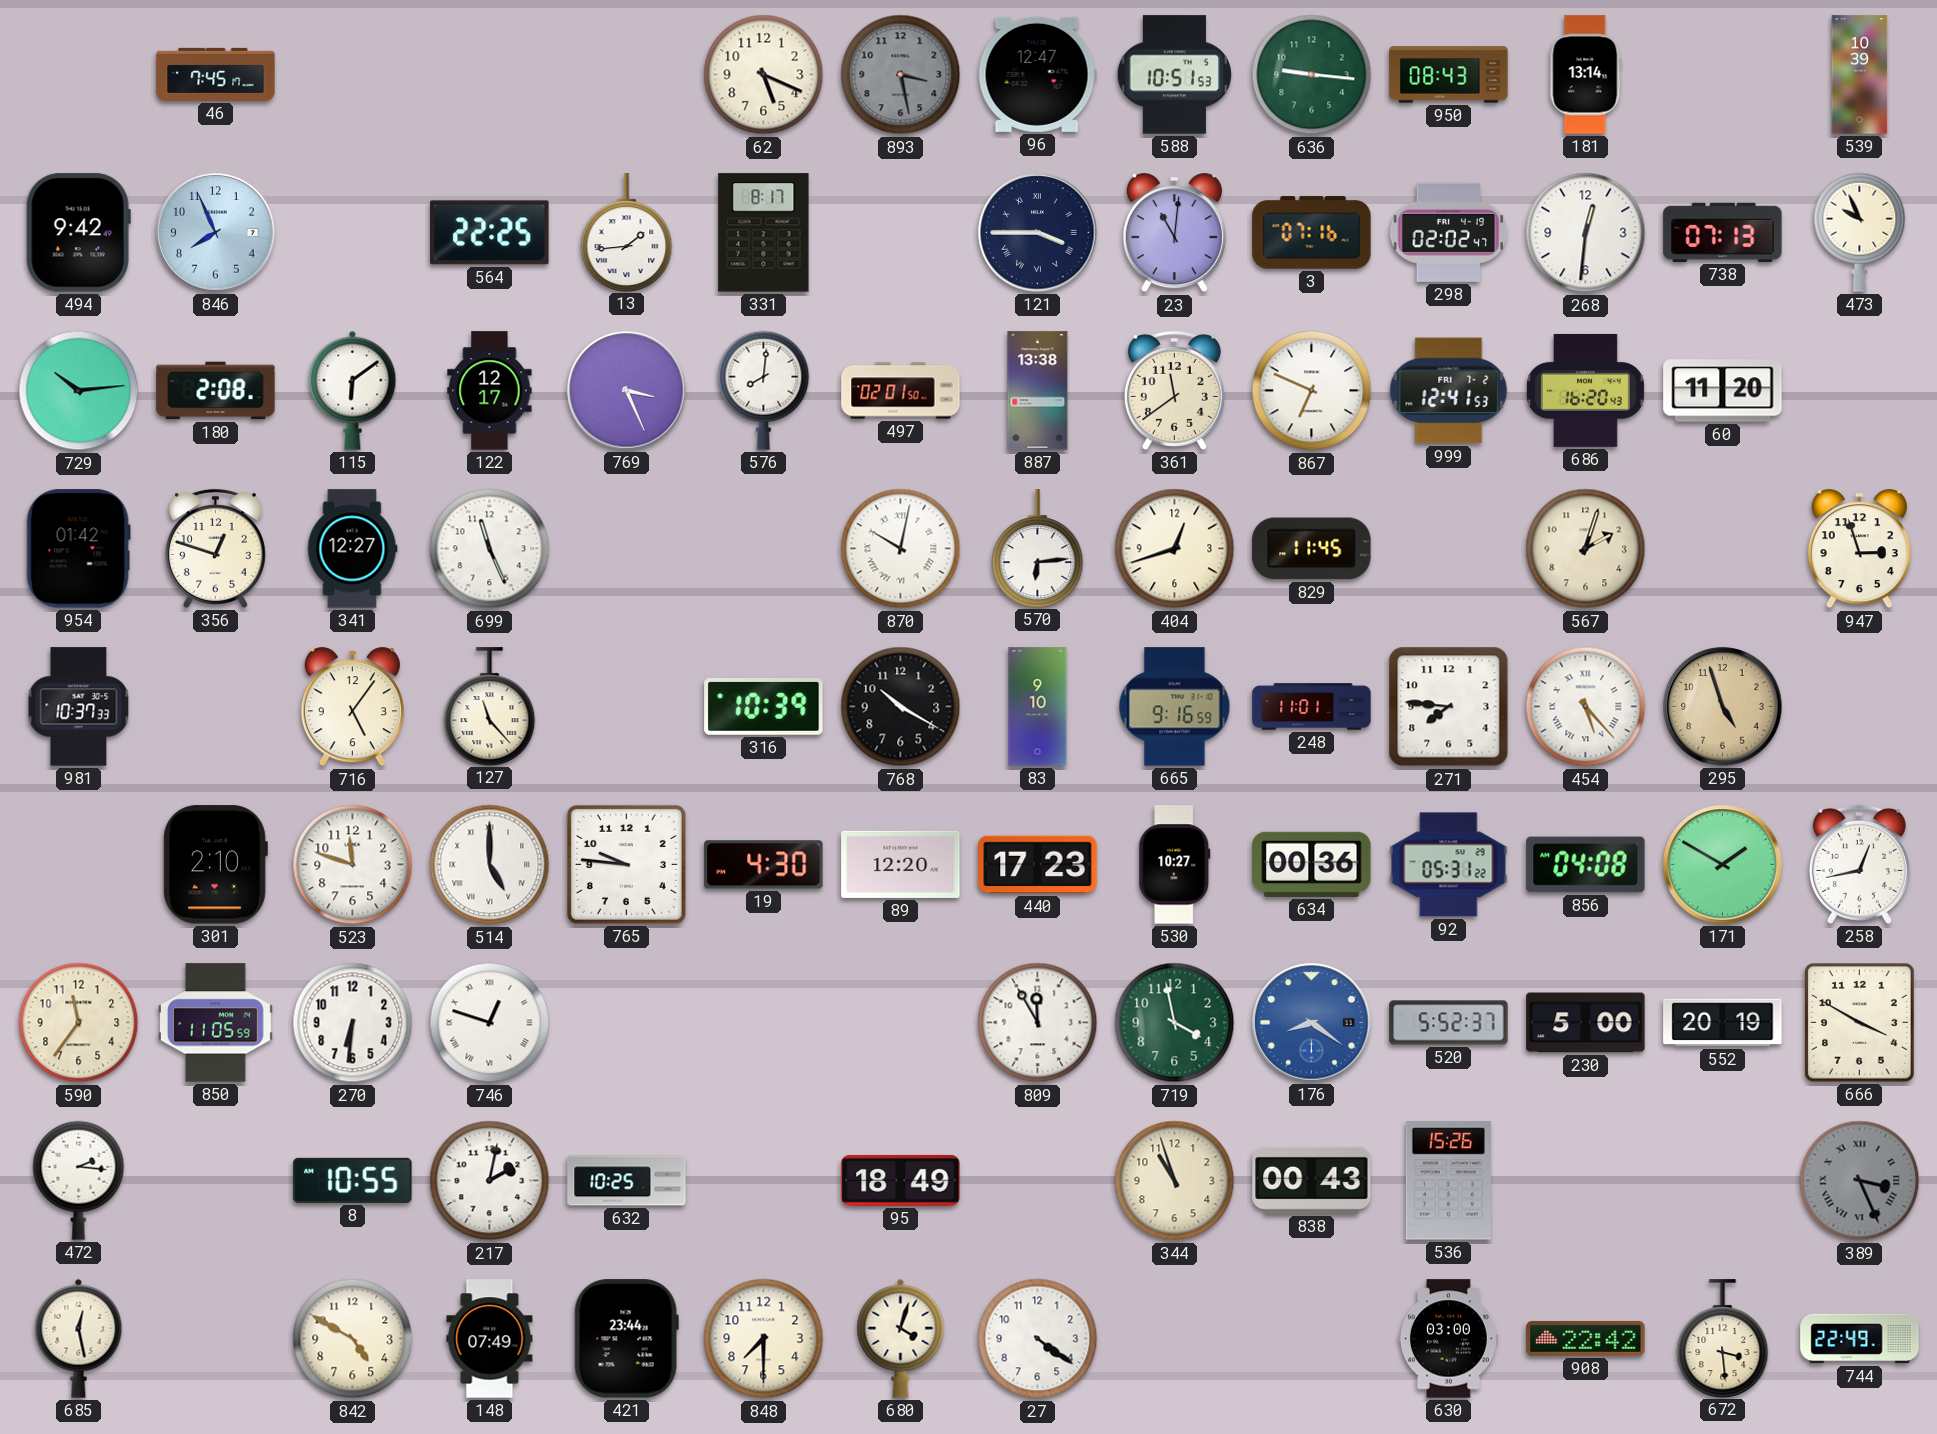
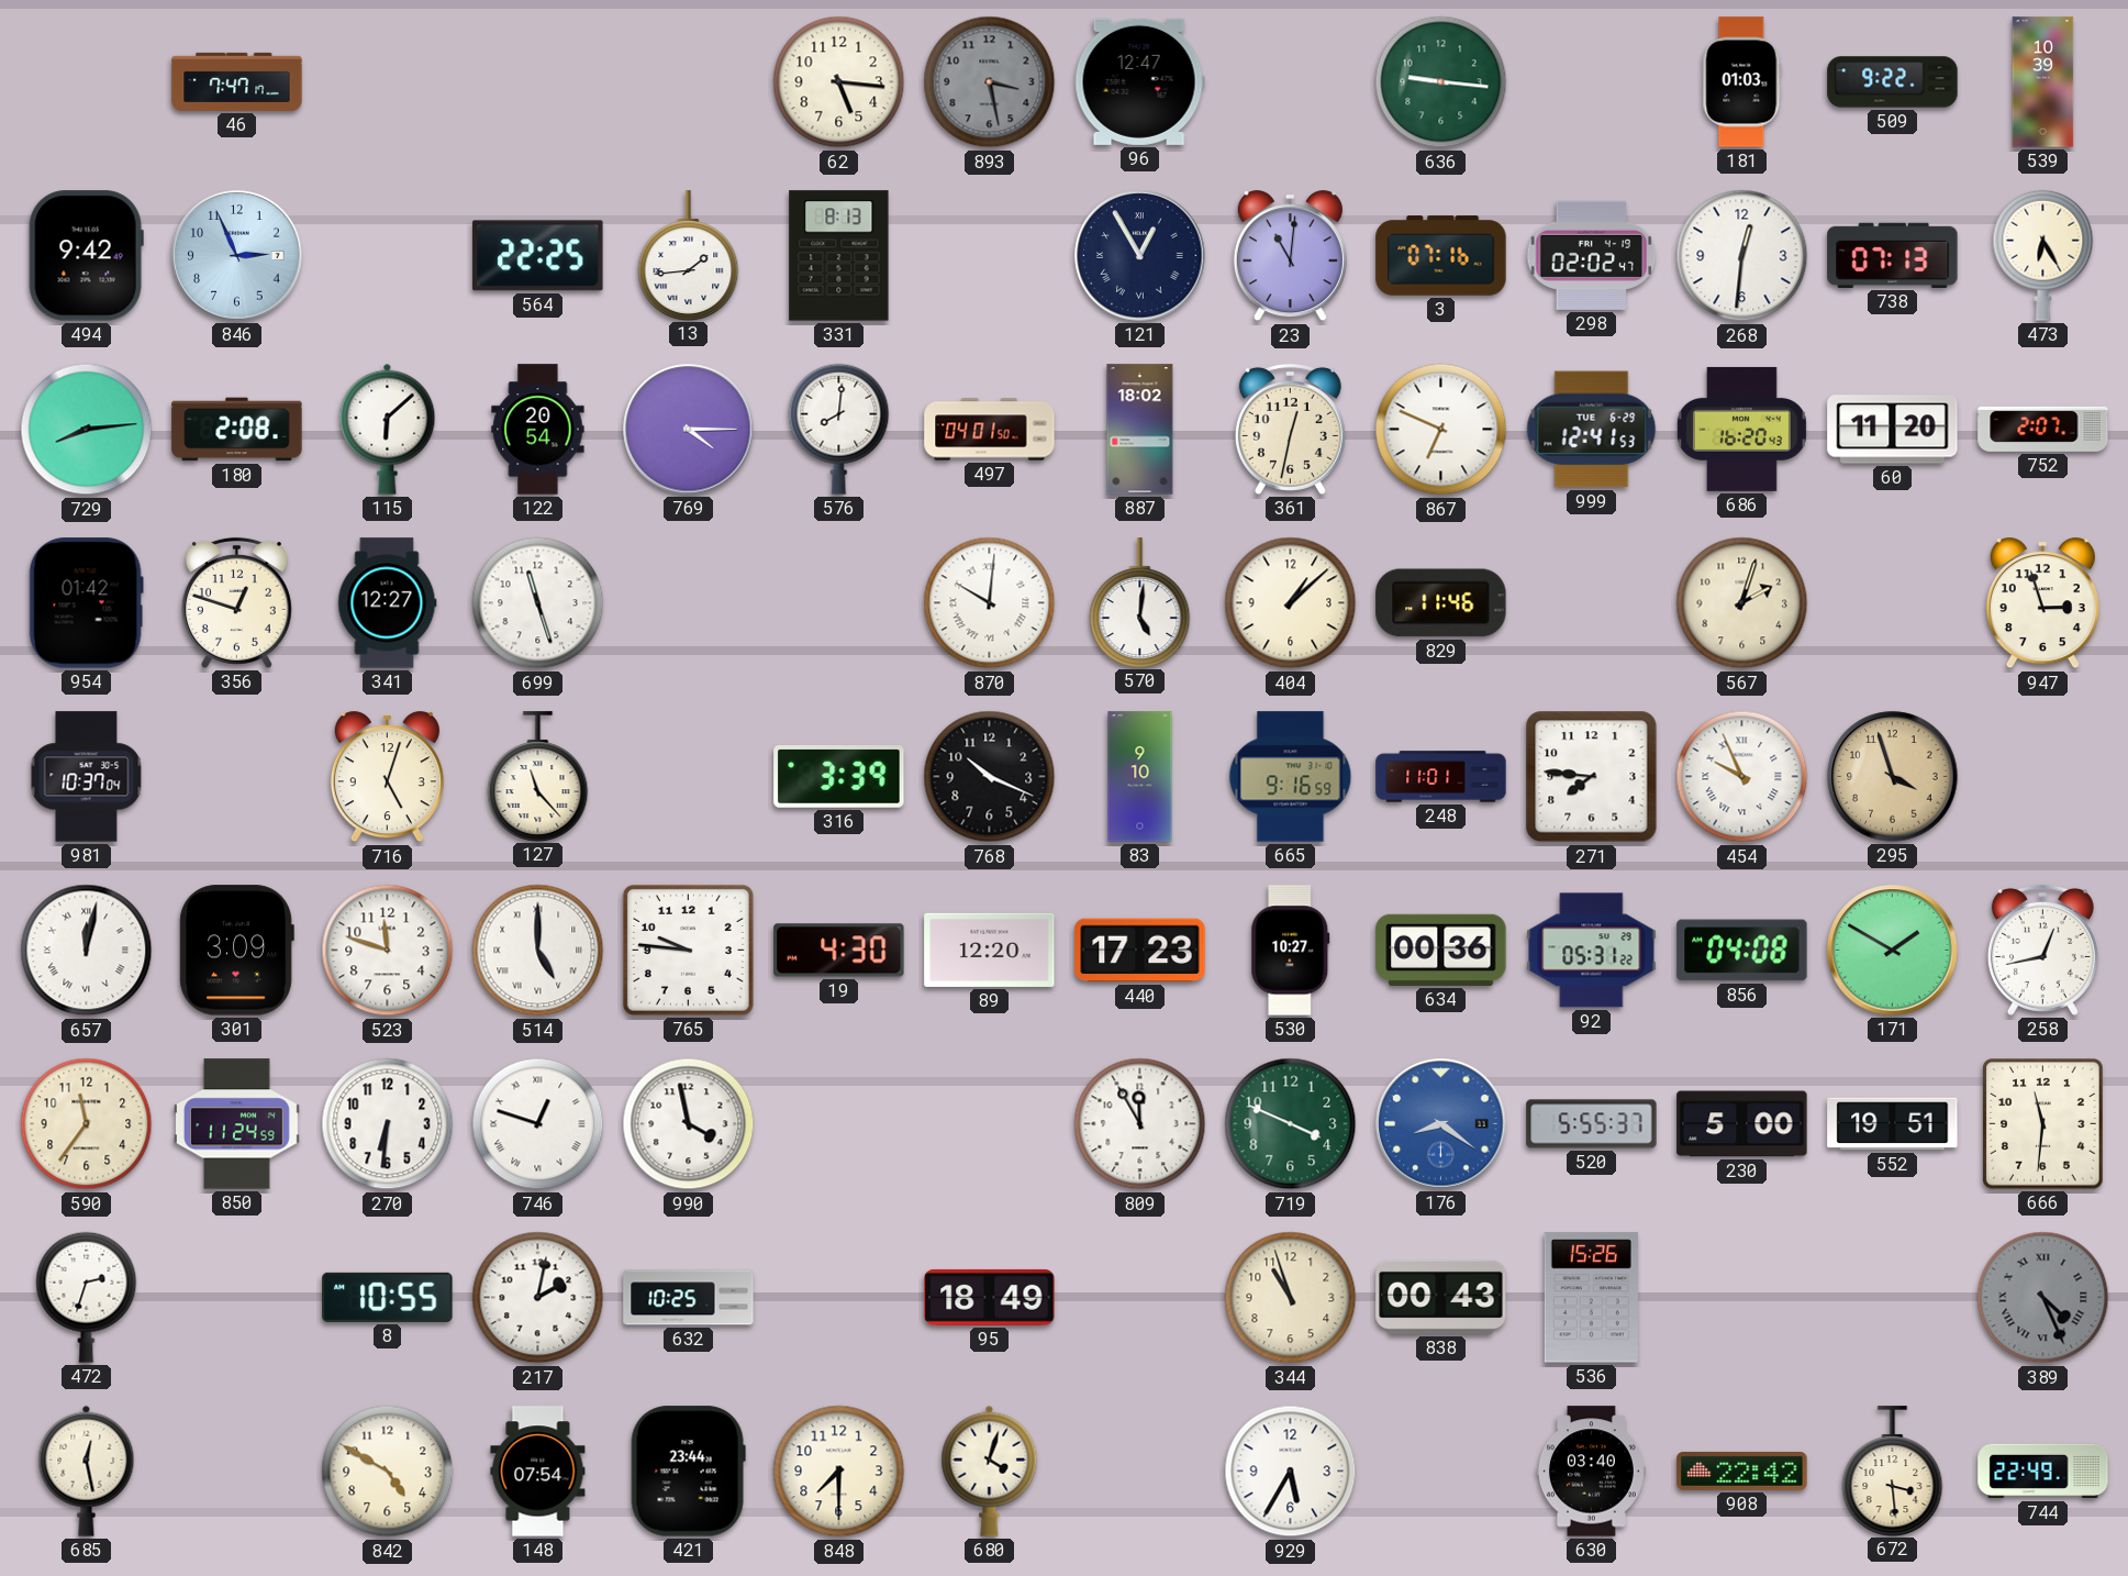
46: 7:45 -> 7:47
62: 5:19 -> 5:16
588: 10:51 -> none
950: 08:43 -> none
181: 13:14 -> 01:03
509: none -> 9:22
846: 7:56 -> 2:56
331: 8:17 -> 8:13
121: 3:45 -> 12:55
473: 9:56 -> 6:25
729: 10:14 -> 8:14
115: 6:09 -> 6:08
122: 12:17 -> 20:54
769: 3:26 -> 4:15
497: 02:01 -> 04:01
887: 13:38 -> 18:02
361: 11:39 -> 12:32
999 date: FRI 7-2 -> TUE 6-29
752: none -> 2:07
699: 11:26 -> 11:27
870: 10:02 -> 10:01
570: 6:14 -> 5:01
404: 12:42 -> 1:08
829: 11:45 -> 11:46
981: 10:37:33 -> 10:37:04
716: 5:06 -> 5:03
316: 10:39 -> 3:39
768: 10:20 -> 10:19
454: 5:23 -> 9:56
295: 4:57 -> 3:57
657: none -> 12:02
301: 2:10 -> 3:09
850: 11:05 -> 11:24
990: none -> 3:58
719: 3:58 -> 3:49
520: 5:52 -> 5:55
552: 20:19 -> 19:51
666: 3:50 -> 11:31
472: 2:16 -> 2:33
389: 3:26 -> 4:26
148: 07:49 -> 07:54
27: 4:21 -> none
929: none -> 5:35
630: 03:00 -> 03:40
